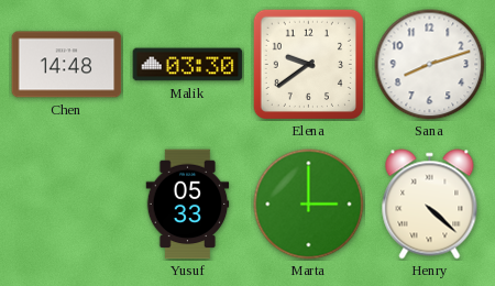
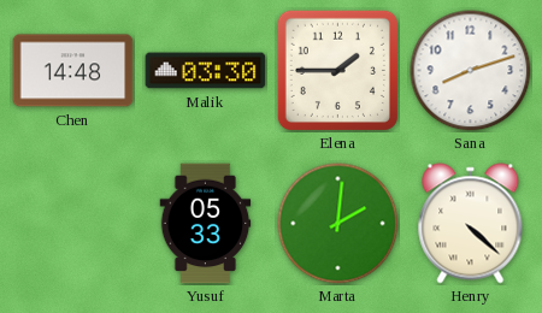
Elena: 9:39 -> 1:45
Marta: 3:00 -> 2:01
